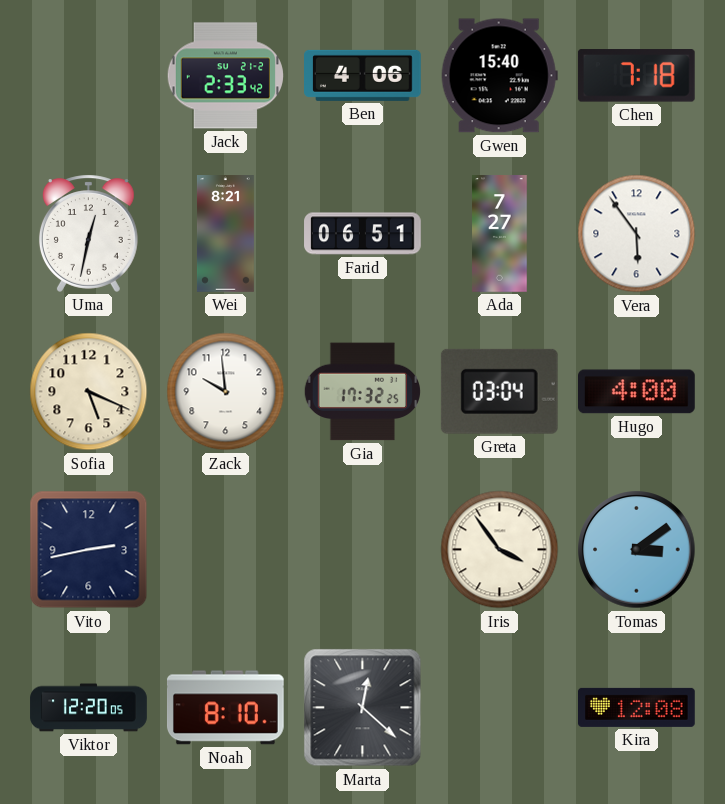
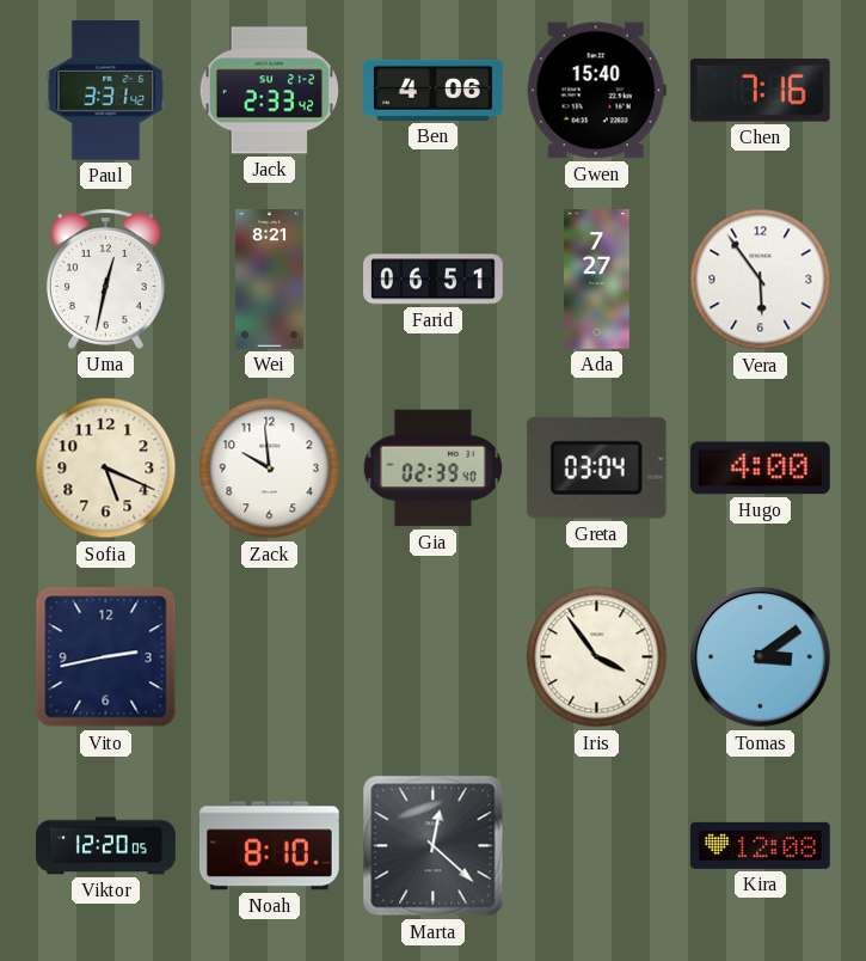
Paul: none -> 3:31
Chen: 7:18 -> 7:16
Gia: 17:32 -> 02:39
